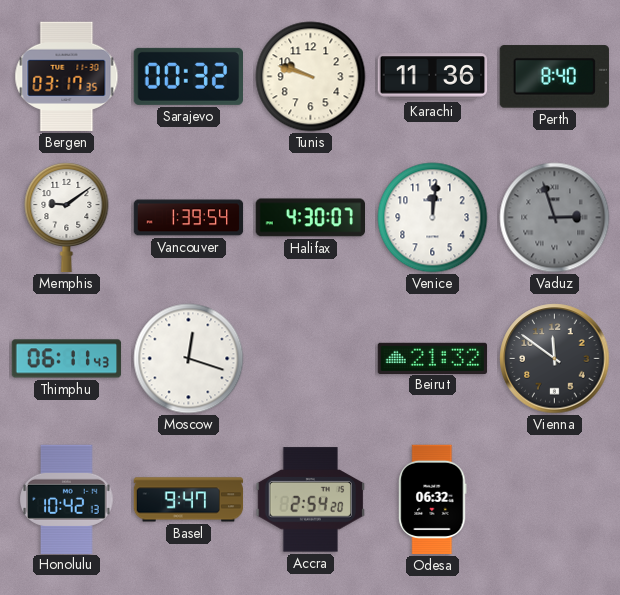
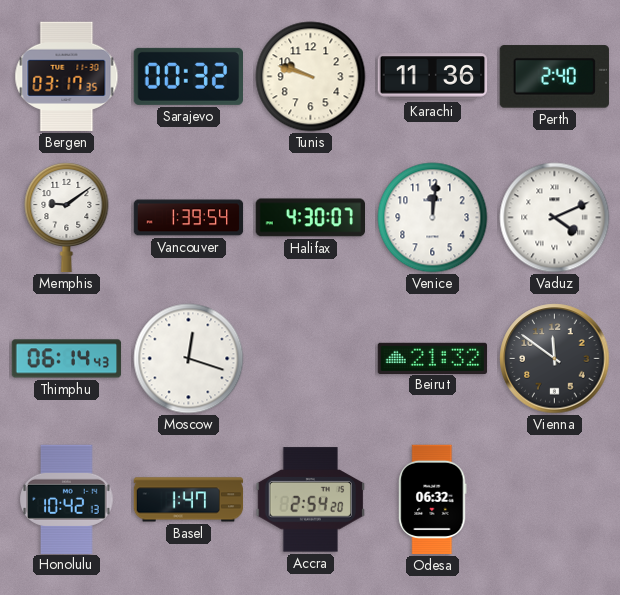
Perth: 8:40 -> 2:40
Vaduz: 2:57 -> 4:11
Vaduz dial: grey -> white
Thimphu: 06:11 -> 06:14
Basel: 9:47 -> 1:47
